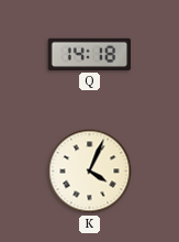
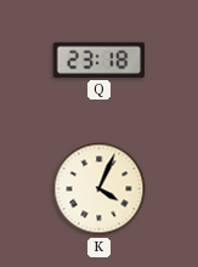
Q: 14:18 -> 23:18
